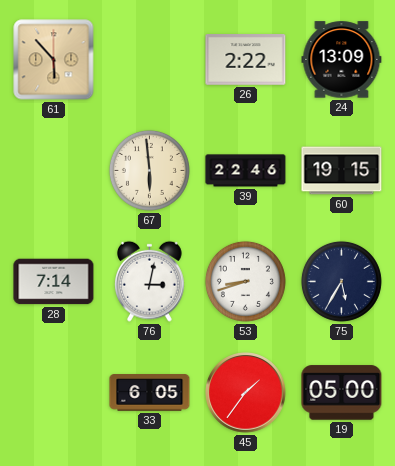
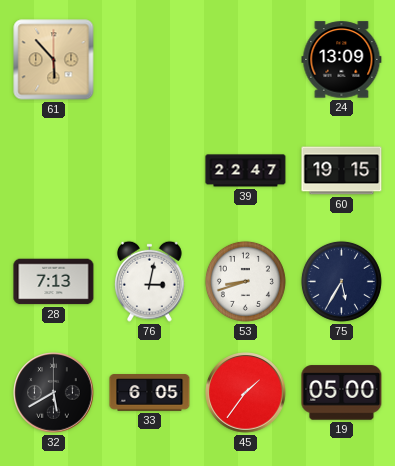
26: 2:22 -> none
67: 5:59 -> none
39: 22:46 -> 22:47
28: 7:14 -> 7:13
32: none -> 5:40
